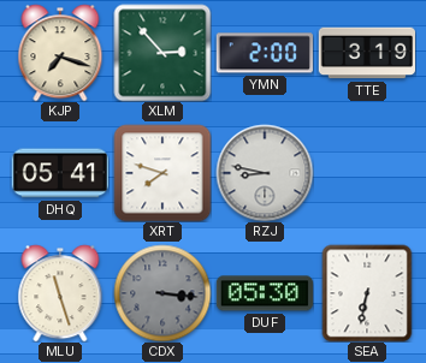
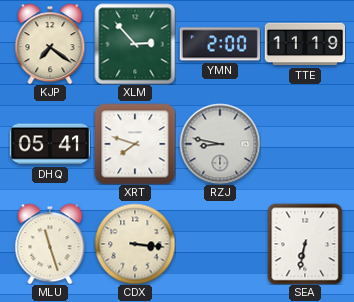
KJP: 7:18 -> 7:21
TTE: 3:19 -> 11:19
CDX dial: grey -> cream
DUF: 05:30 -> none
